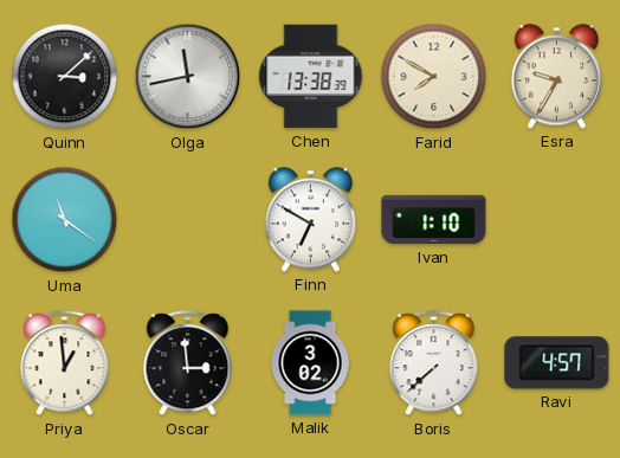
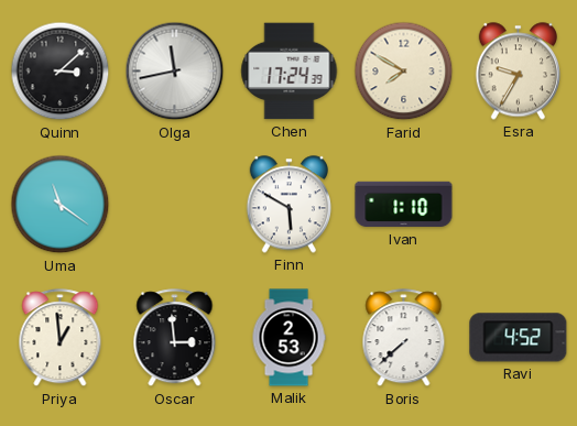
Chen: 13:38 -> 17:24
Finn: 6:50 -> 5:50
Malik: 3:02 -> 2:53
Ravi: 4:57 -> 4:52
